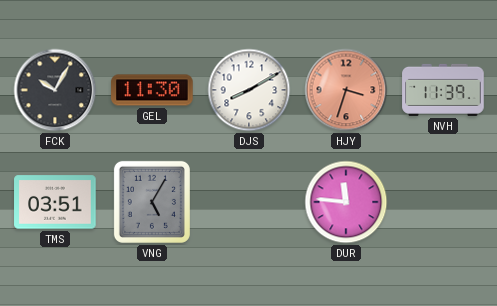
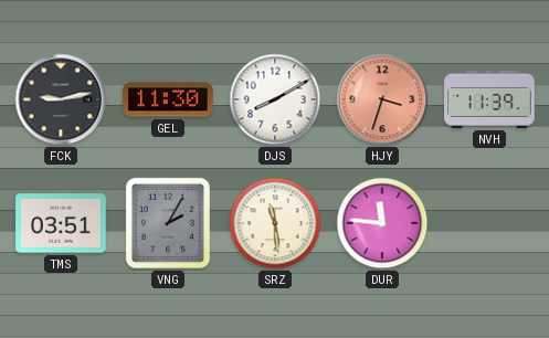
FCK: 10:05 -> 9:13
VNG: 5:05 -> 2:05
SRZ: none -> 11:29
